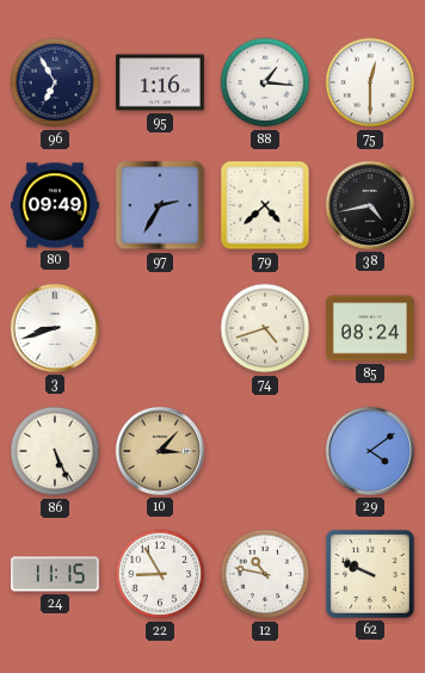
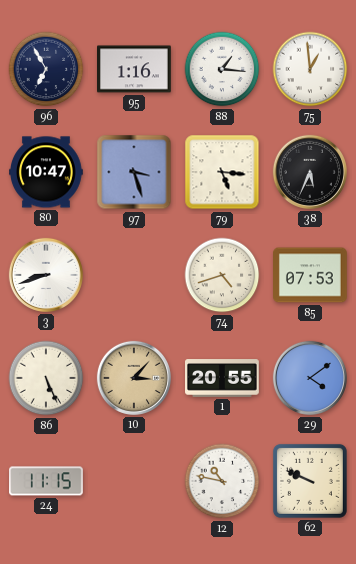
75: 12:30 -> 12:59
80: 09:49 -> 10:47
97: 2:35 -> 3:27
79: 4:38 -> 5:16
38: 4:43 -> 5:34
85: 08:24 -> 07:53
1: none -> 20:55
22: 8:55 -> none
